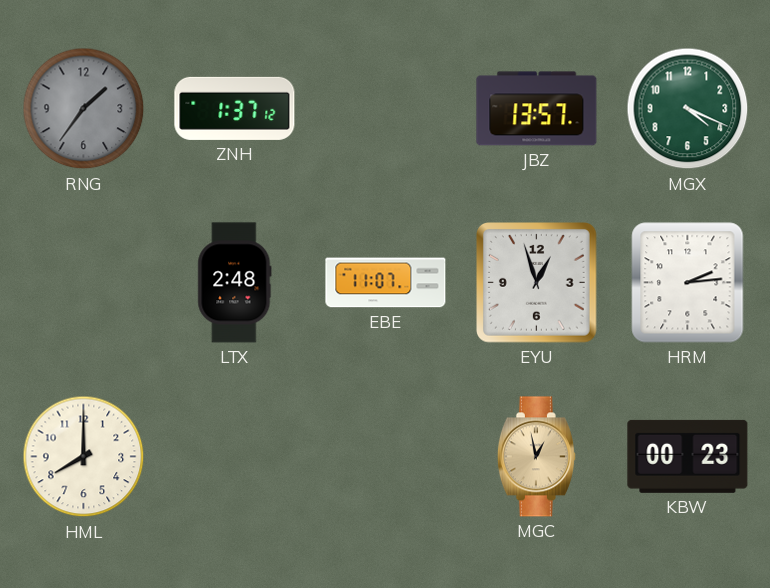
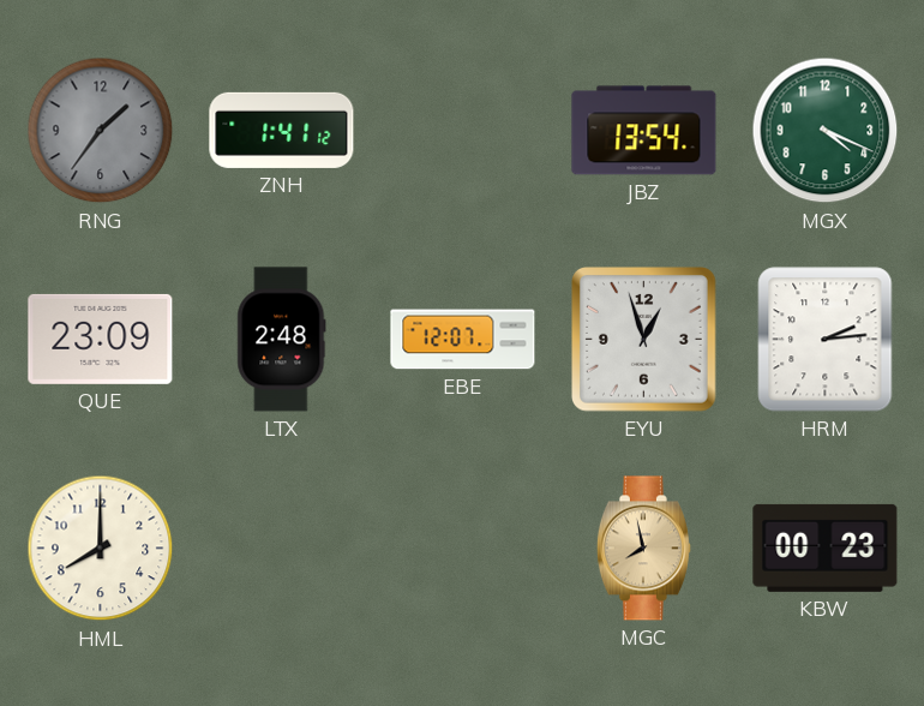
ZNH: 1:37 -> 1:41
JBZ: 13:57 -> 13:54
QUE: none -> 23:09
EBE: 11:07 -> 12:07
MGC: 12:58 -> 7:58
